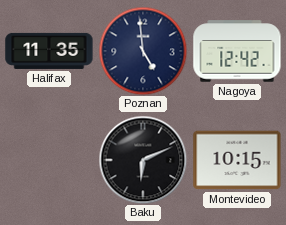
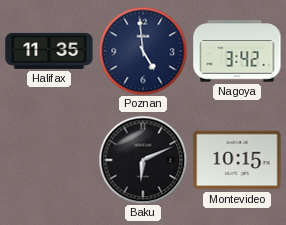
Nagoya: 12:42 -> 3:42
